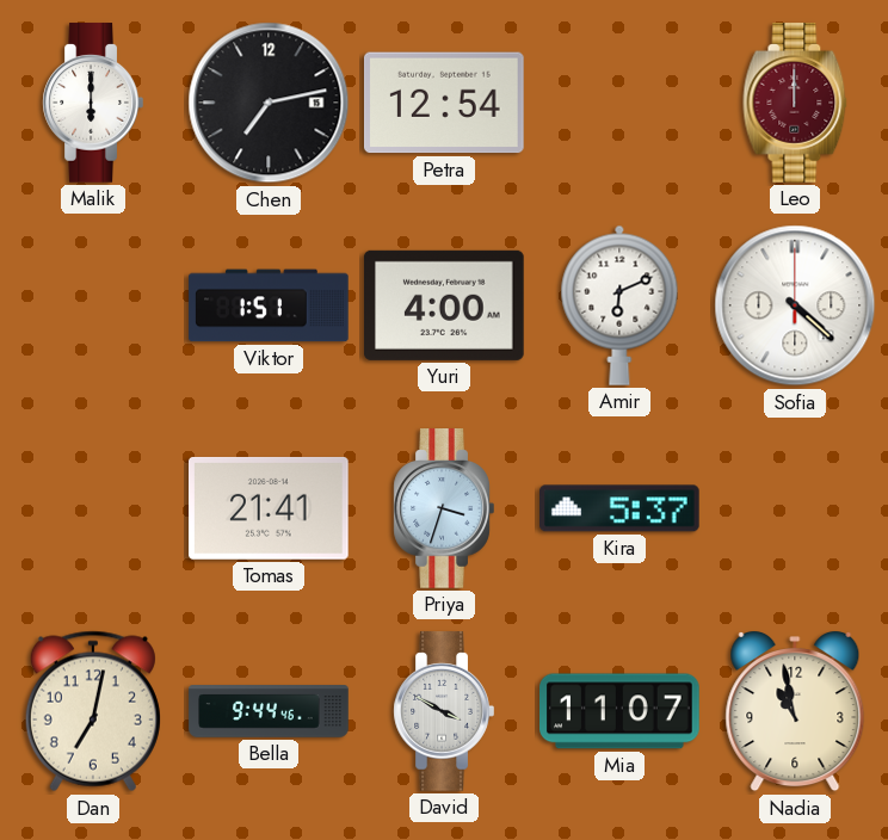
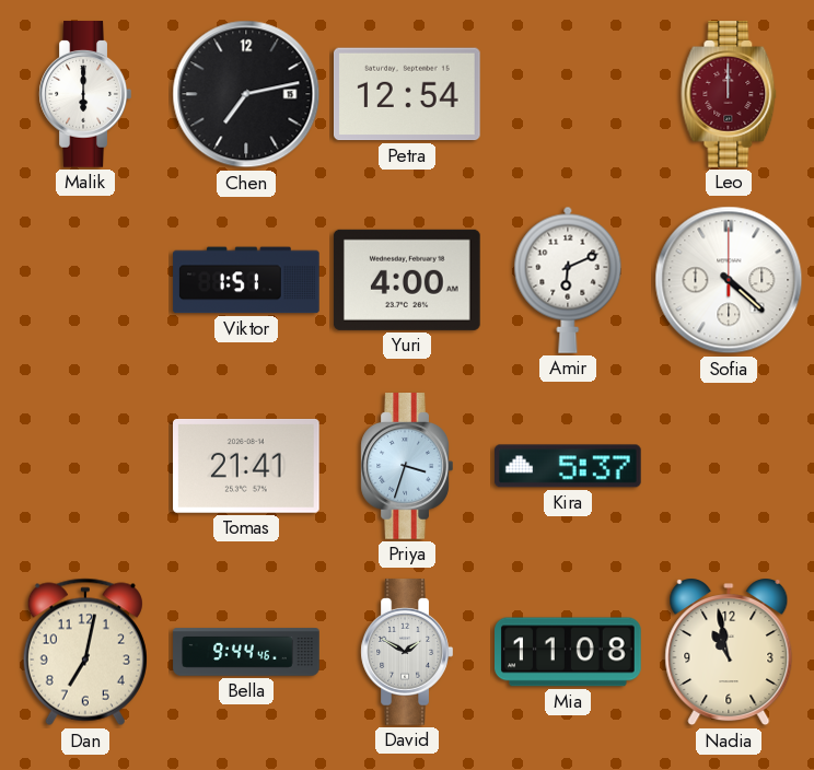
David: 3:50 -> 1:50
Mia: 11:07 -> 11:08
